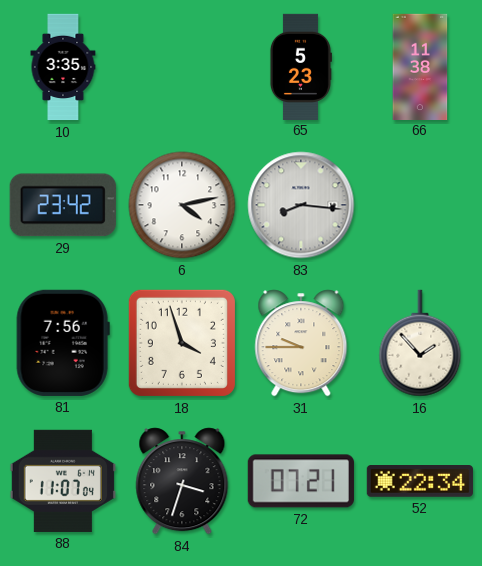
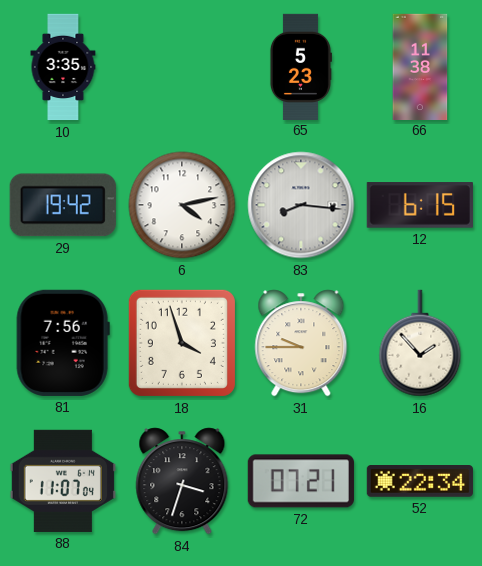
29: 23:42 -> 19:42
12: none -> 6:15
